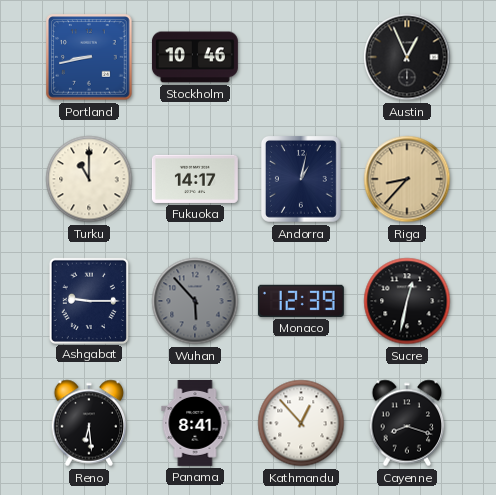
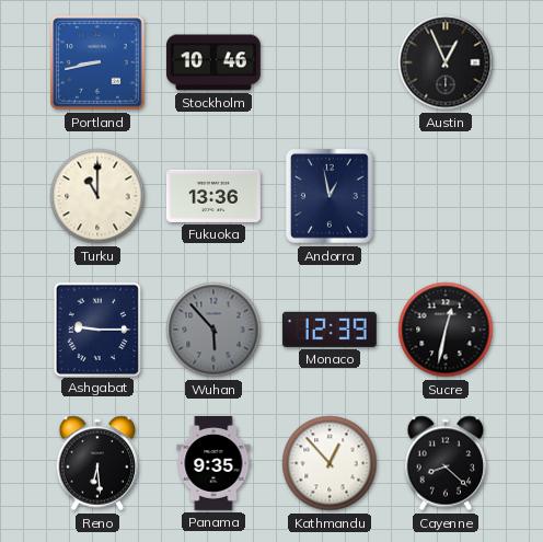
Fukuoka: 14:17 -> 13:36
Andorra: 1:02 -> 12:58
Riga: 8:37 -> none
Panama: 8:41 -> 9:35
Cayenne: 8:18 -> 8:22
